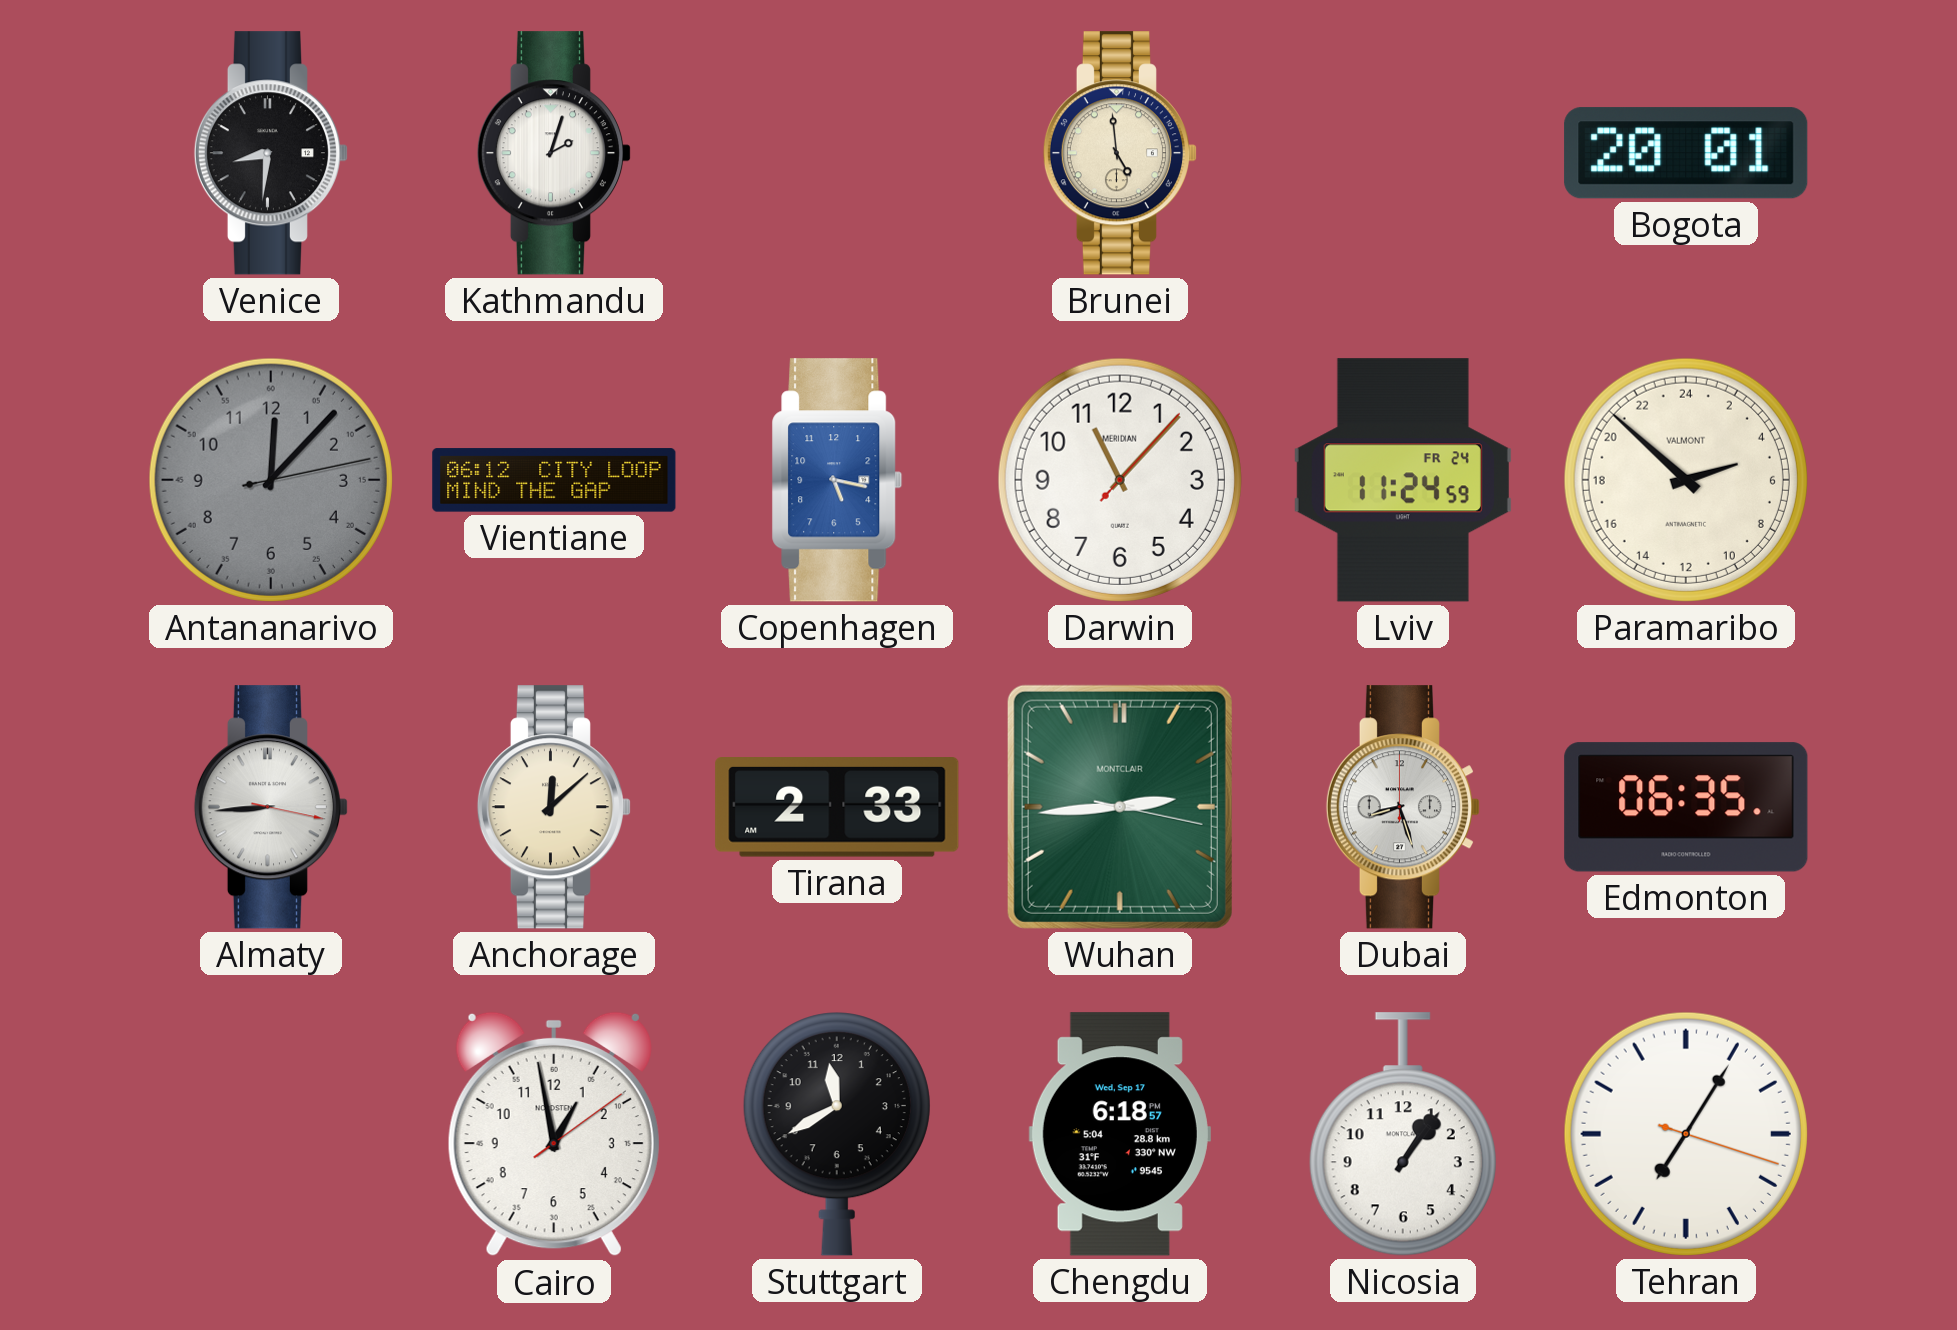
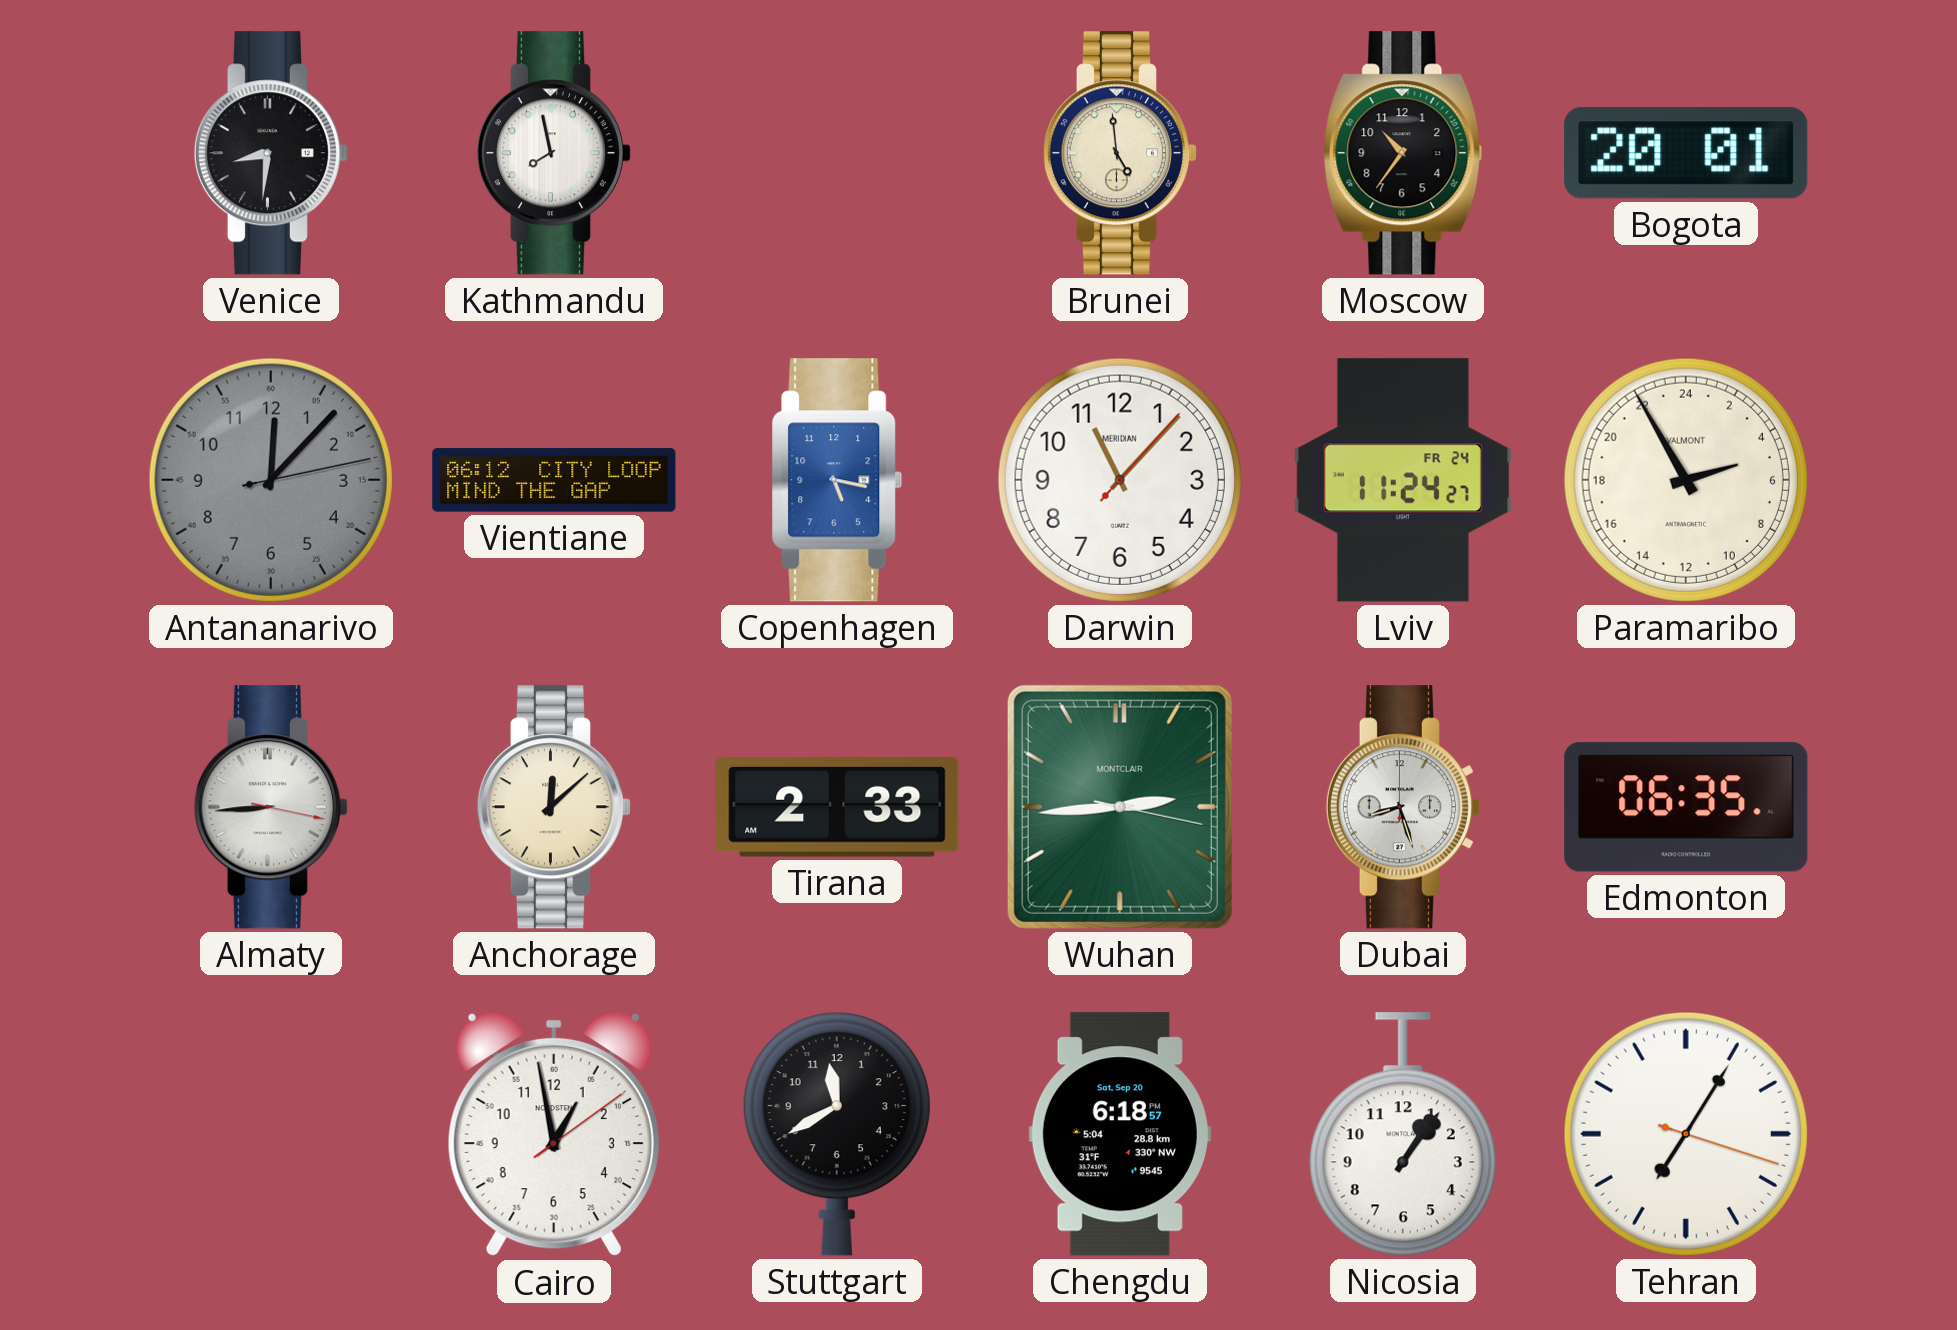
Kathmandu: 2:03 -> 7:58
Moscow: none -> 10:36
Lviv: 11:24:59 -> 11:24:27
Paramaribo: 4:52 -> 4:55
Chengdu date: Wed, Sep 17 -> Sat, Sep 20
